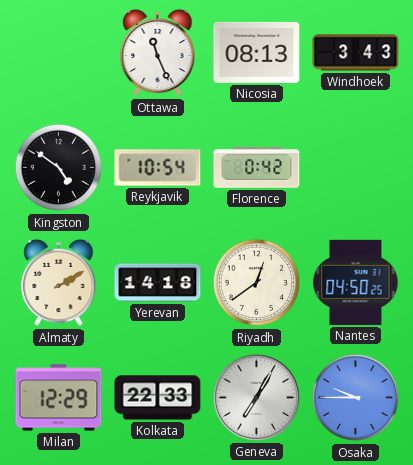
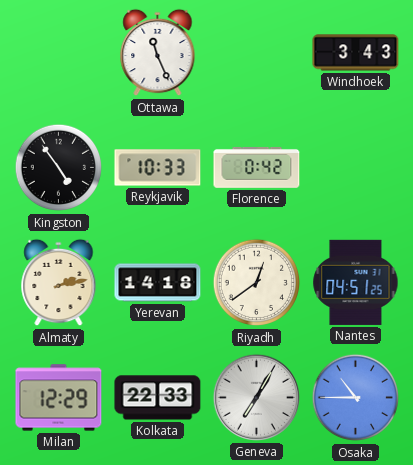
Nicosia: 08:13 -> none
Kingston: 4:51 -> 4:54
Reykjavik: 10:54 -> 10:33
Almaty: 2:10 -> 2:13
Nantes: 04:50 -> 04:51
Osaka: 9:45 -> 10:45
